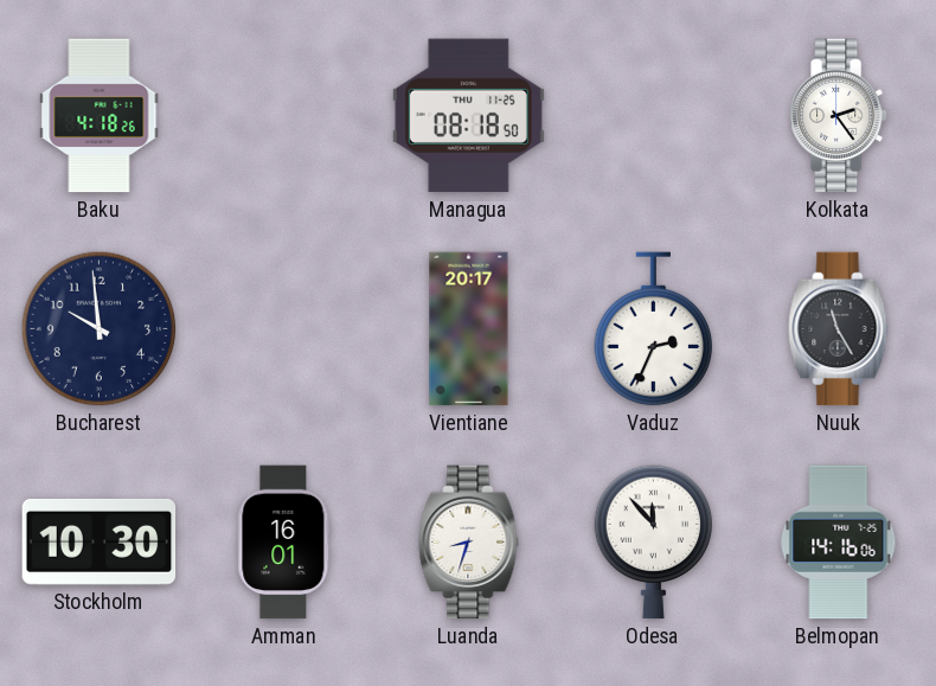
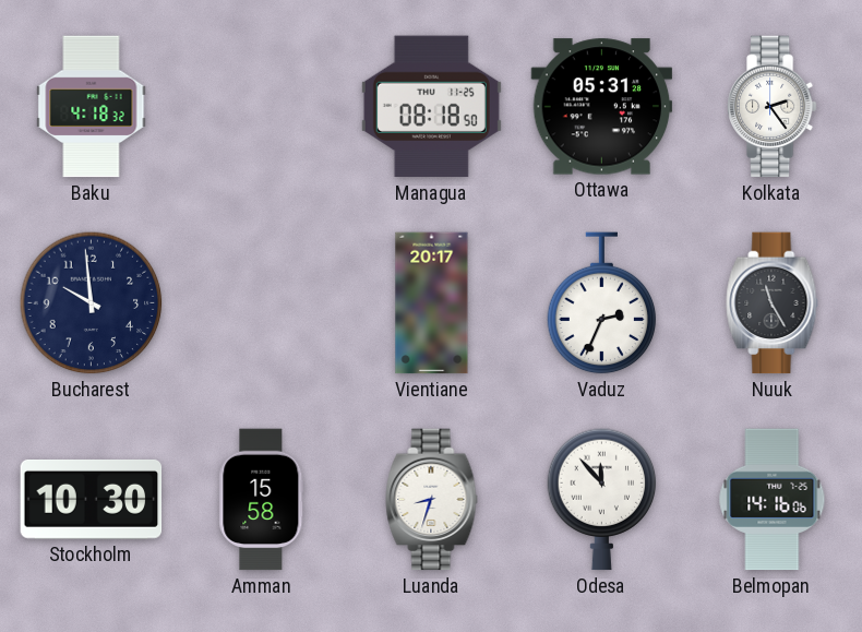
Baku: 4:18:26 -> 4:18:32
Ottawa: none -> 05:31
Amman: 16:01 -> 15:58
